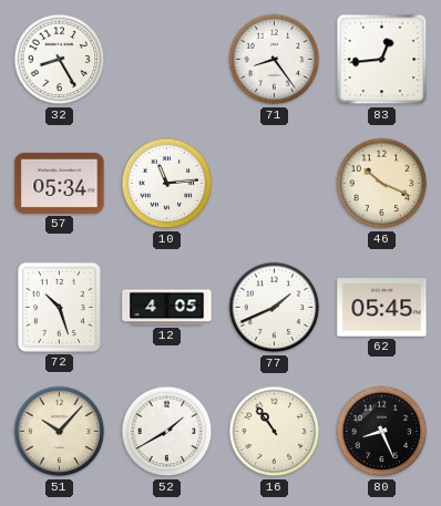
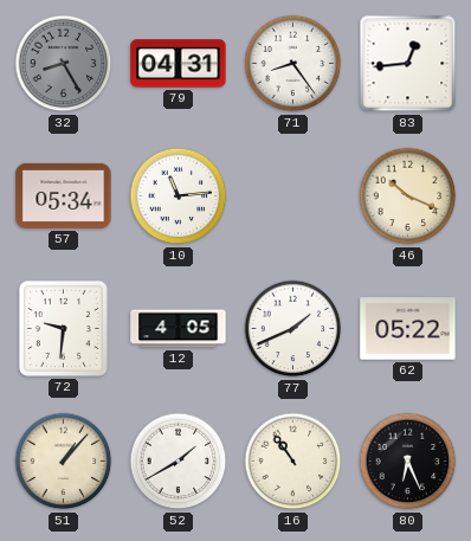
32 dial: white -> grey
79: none -> 04:31
72: 10:27 -> 9:31
62: 05:45 -> 05:22
51: 10:07 -> 1:07
80: 8:26 -> 6:26
